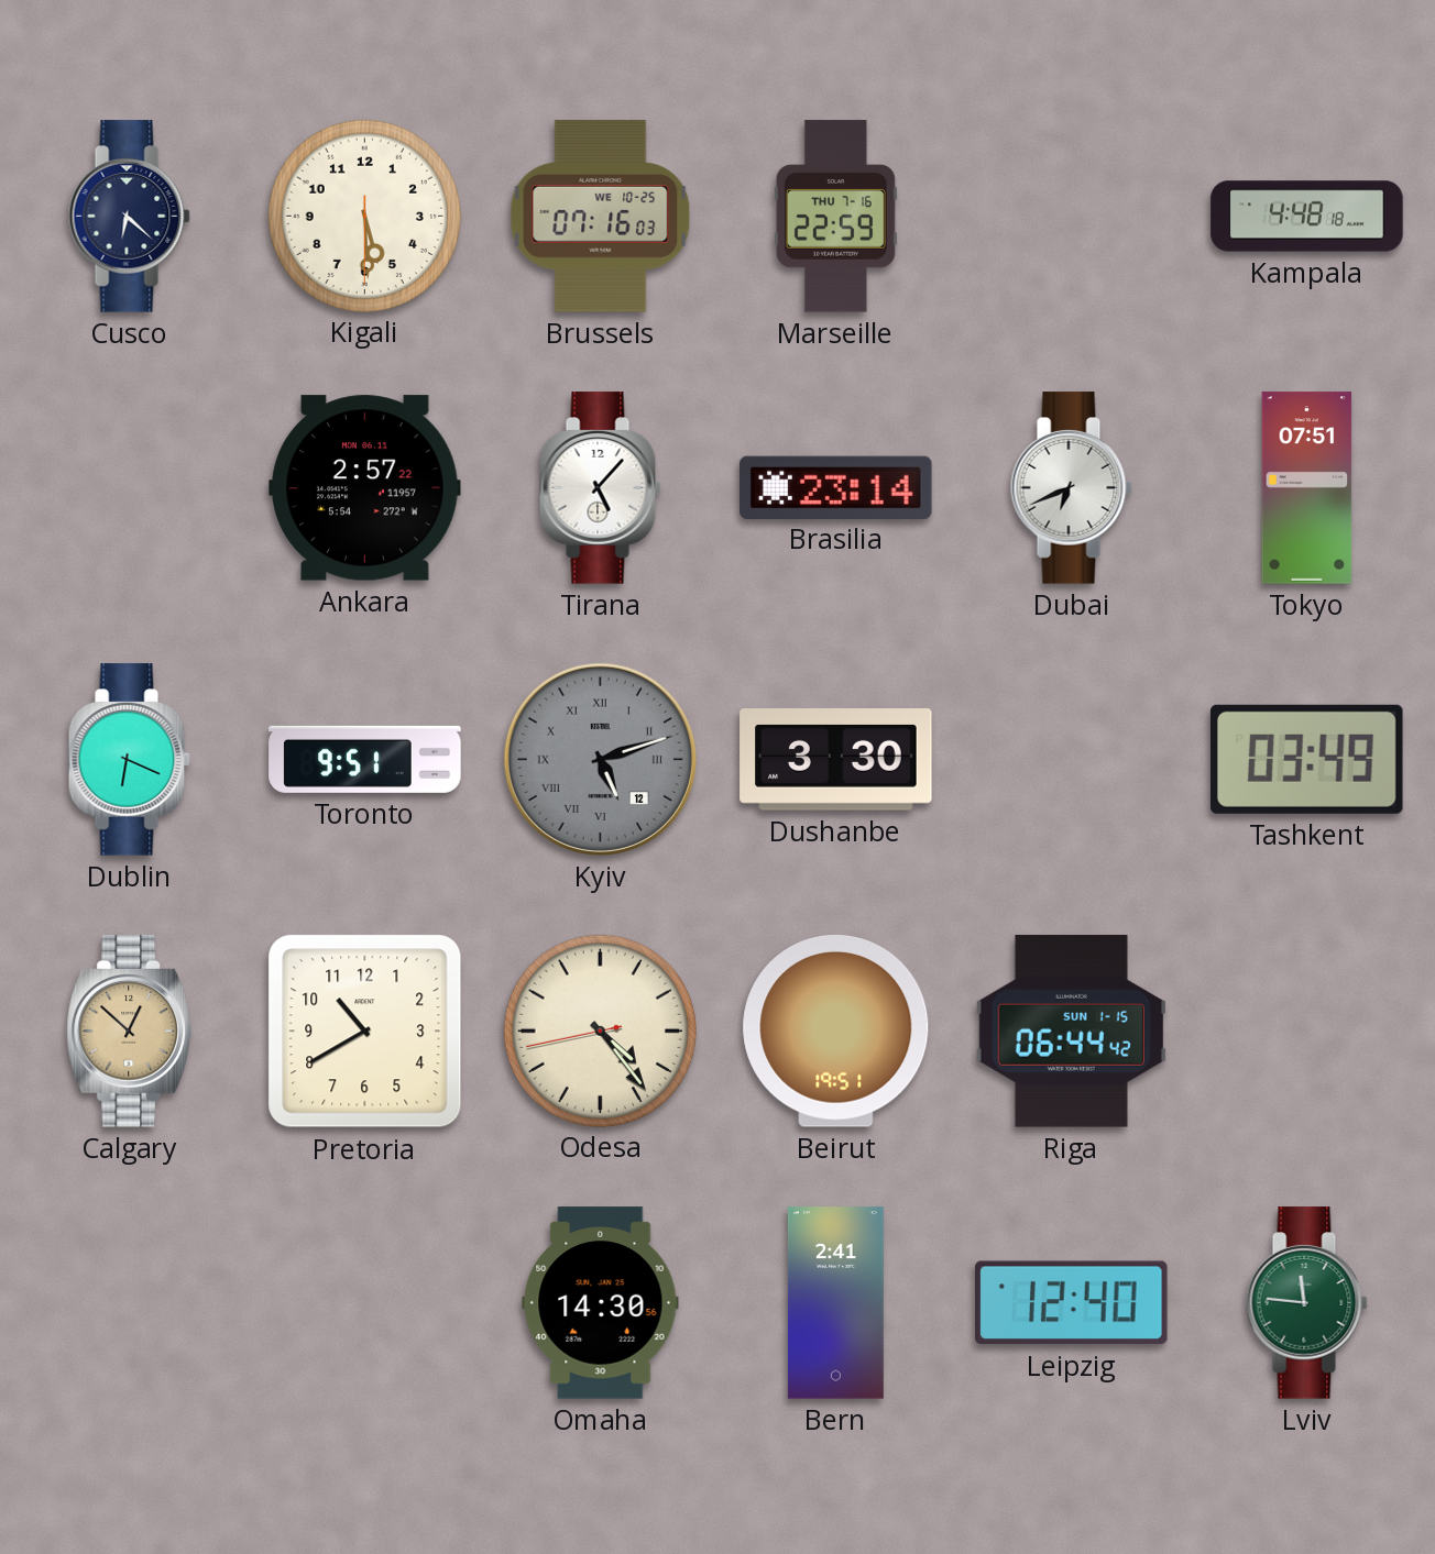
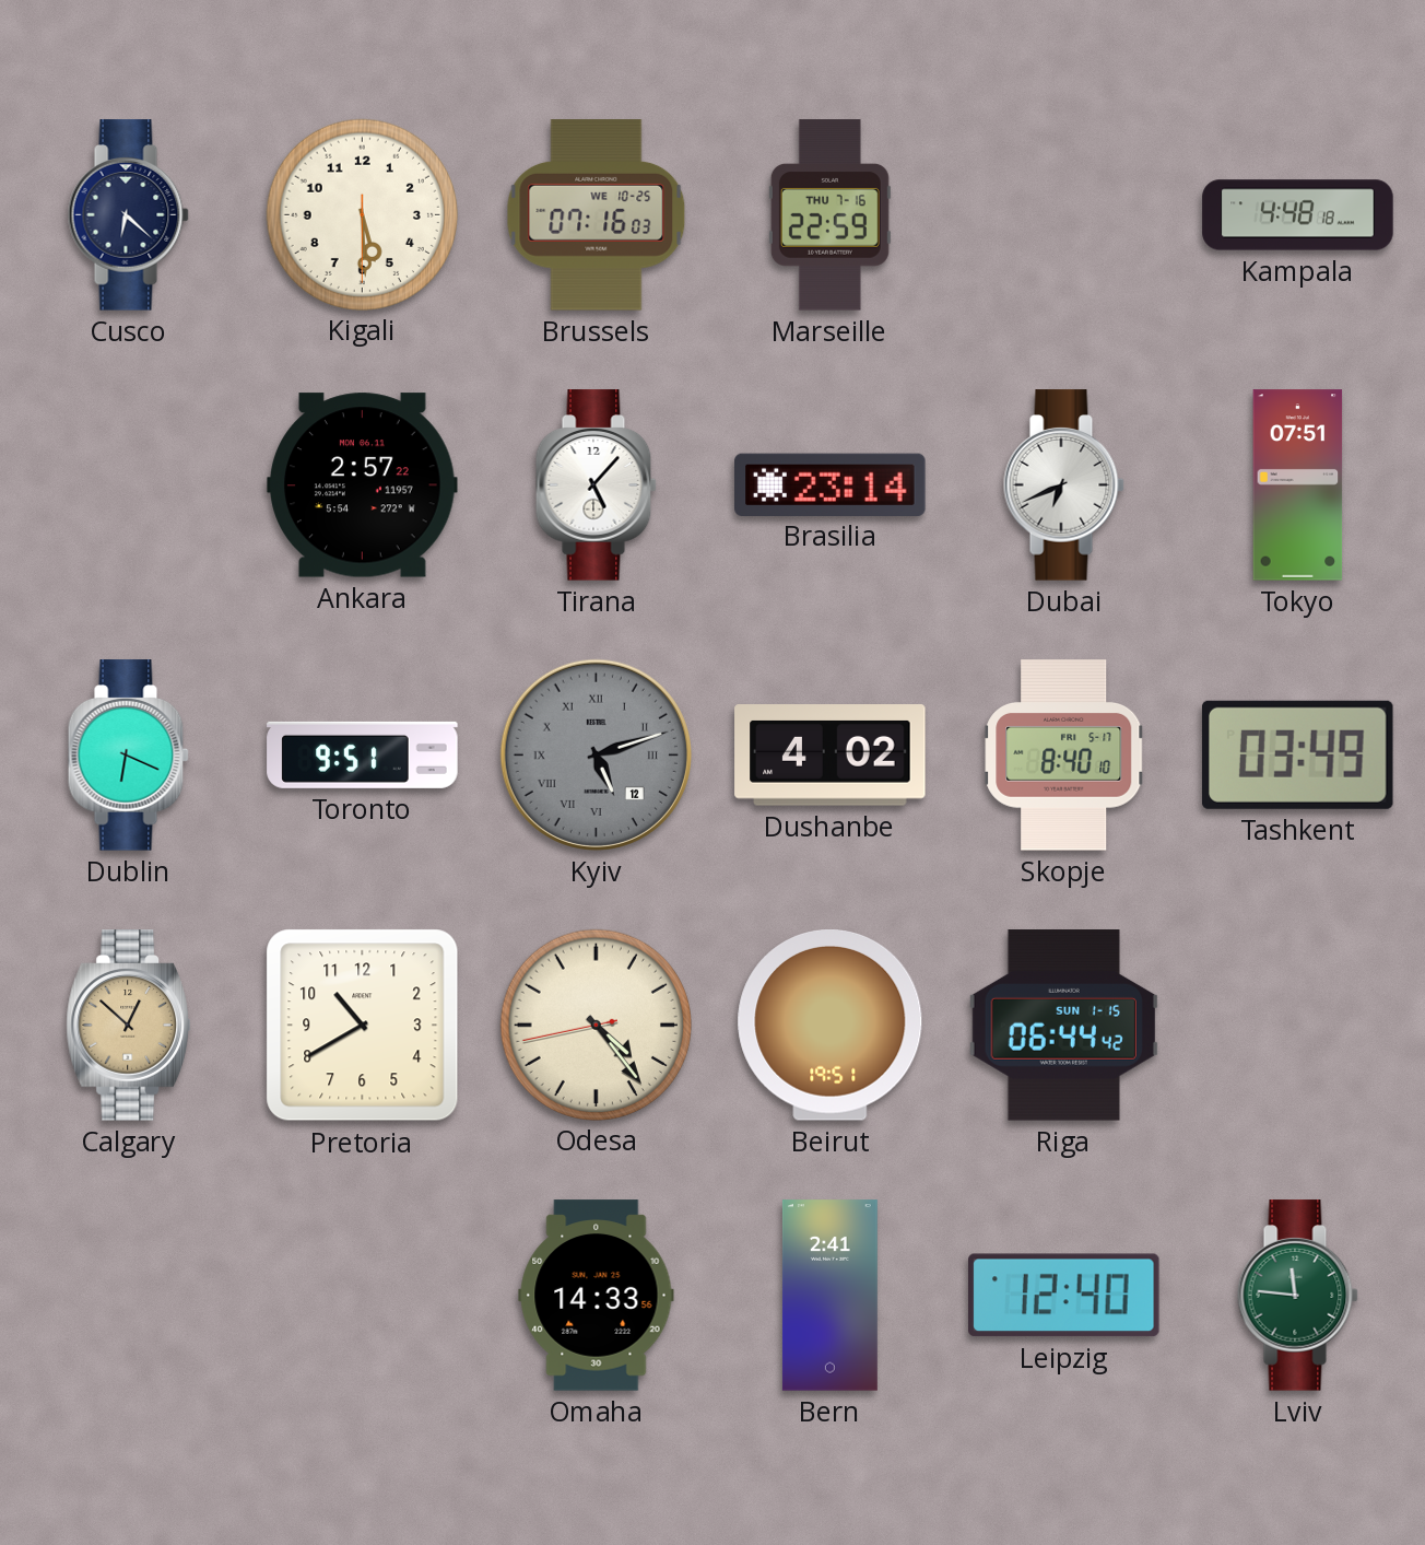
Dushanbe: 3:30 -> 4:02
Skopje: none -> 8:40
Omaha: 14:30 -> 14:33
